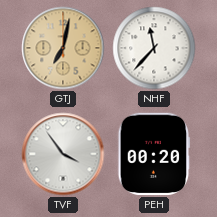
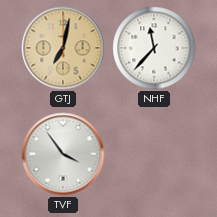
PEH: 00:20 -> none
